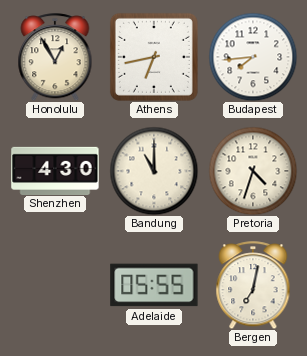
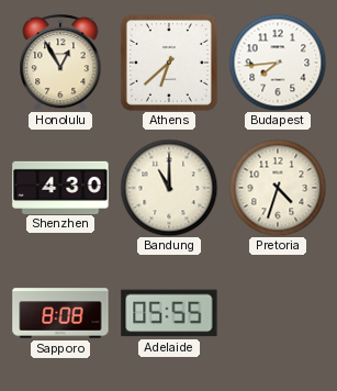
Athens: 6:43 -> 6:38
Sapporo: none -> 8:08
Bergen: 7:02 -> none
